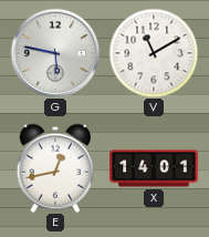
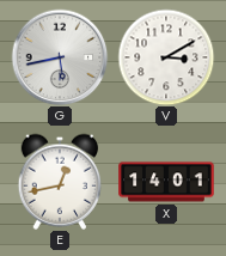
G: 5:47 -> 5:43
V: 11:10 -> 3:10
